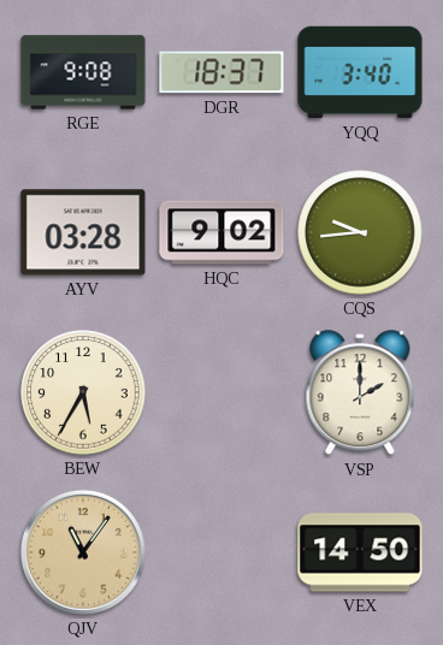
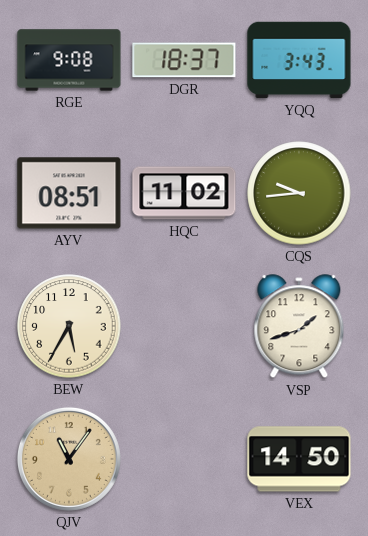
YQQ: 3:40 -> 3:43
AYV: 03:28 -> 08:51
HQC: 9:02 -> 11:02
VSP: 2:00 -> 1:42
